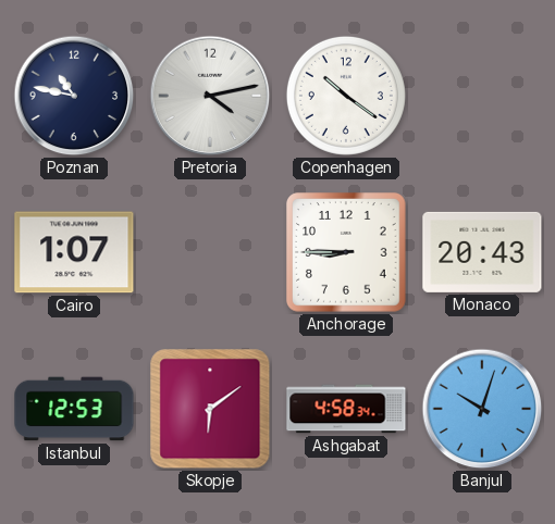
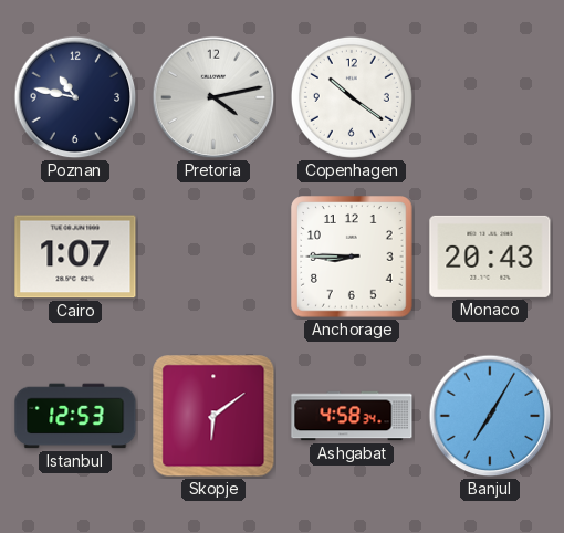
Banjul: 10:03 -> 7:05
